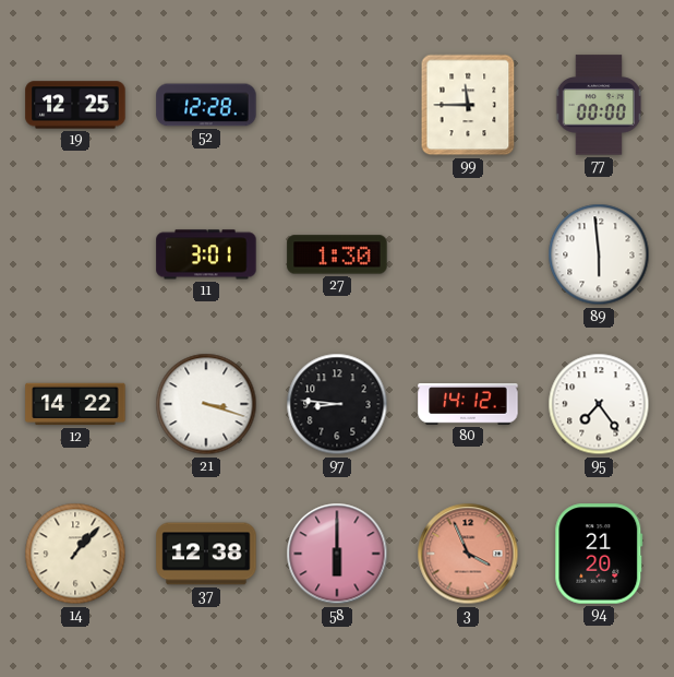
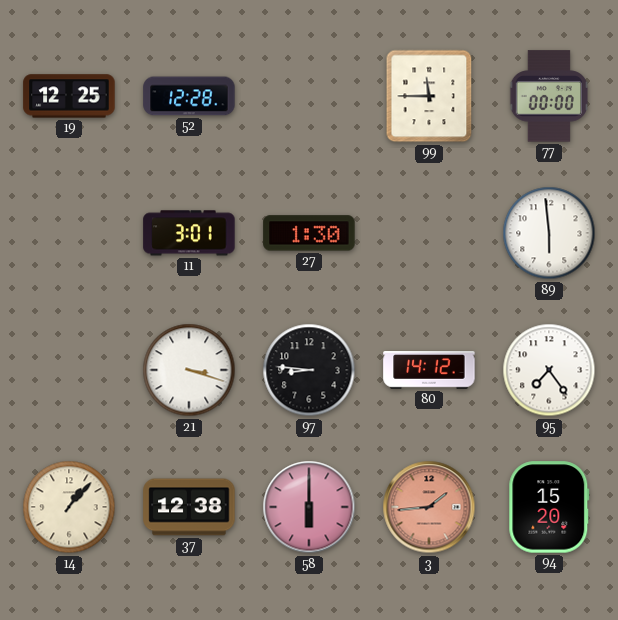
12: 14:22 -> none
3: 3:56 -> 1:44
94: 21:20 -> 15:20
